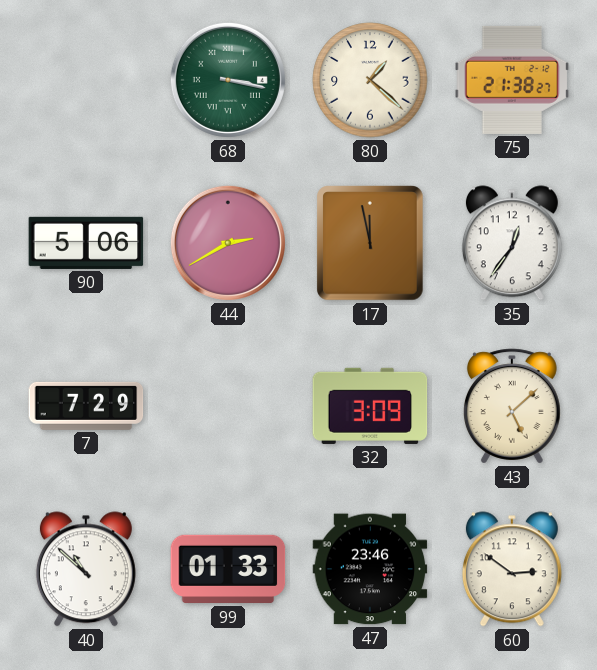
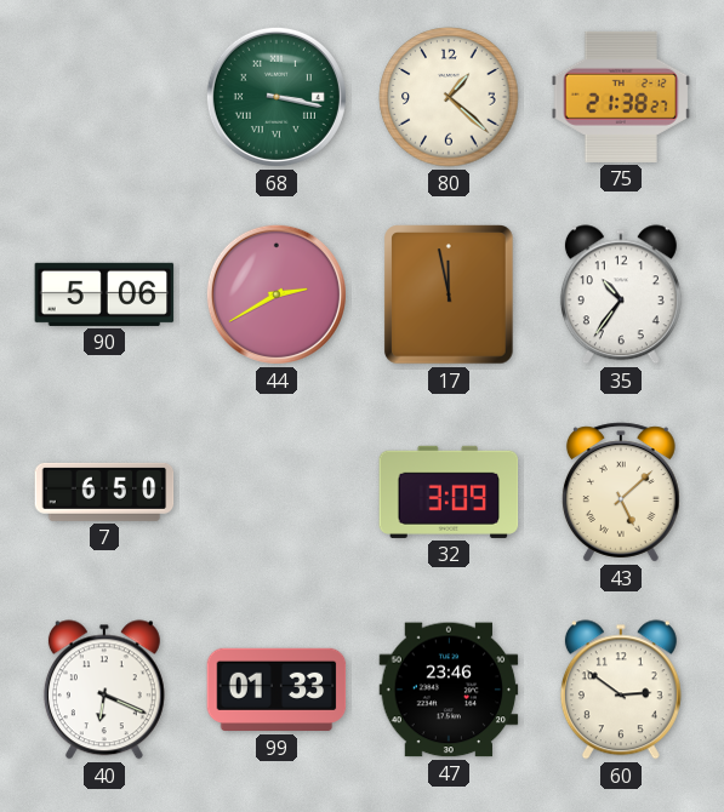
35: 12:36 -> 10:36
7: 7:29 -> 6:50
40: 10:52 -> 6:19
